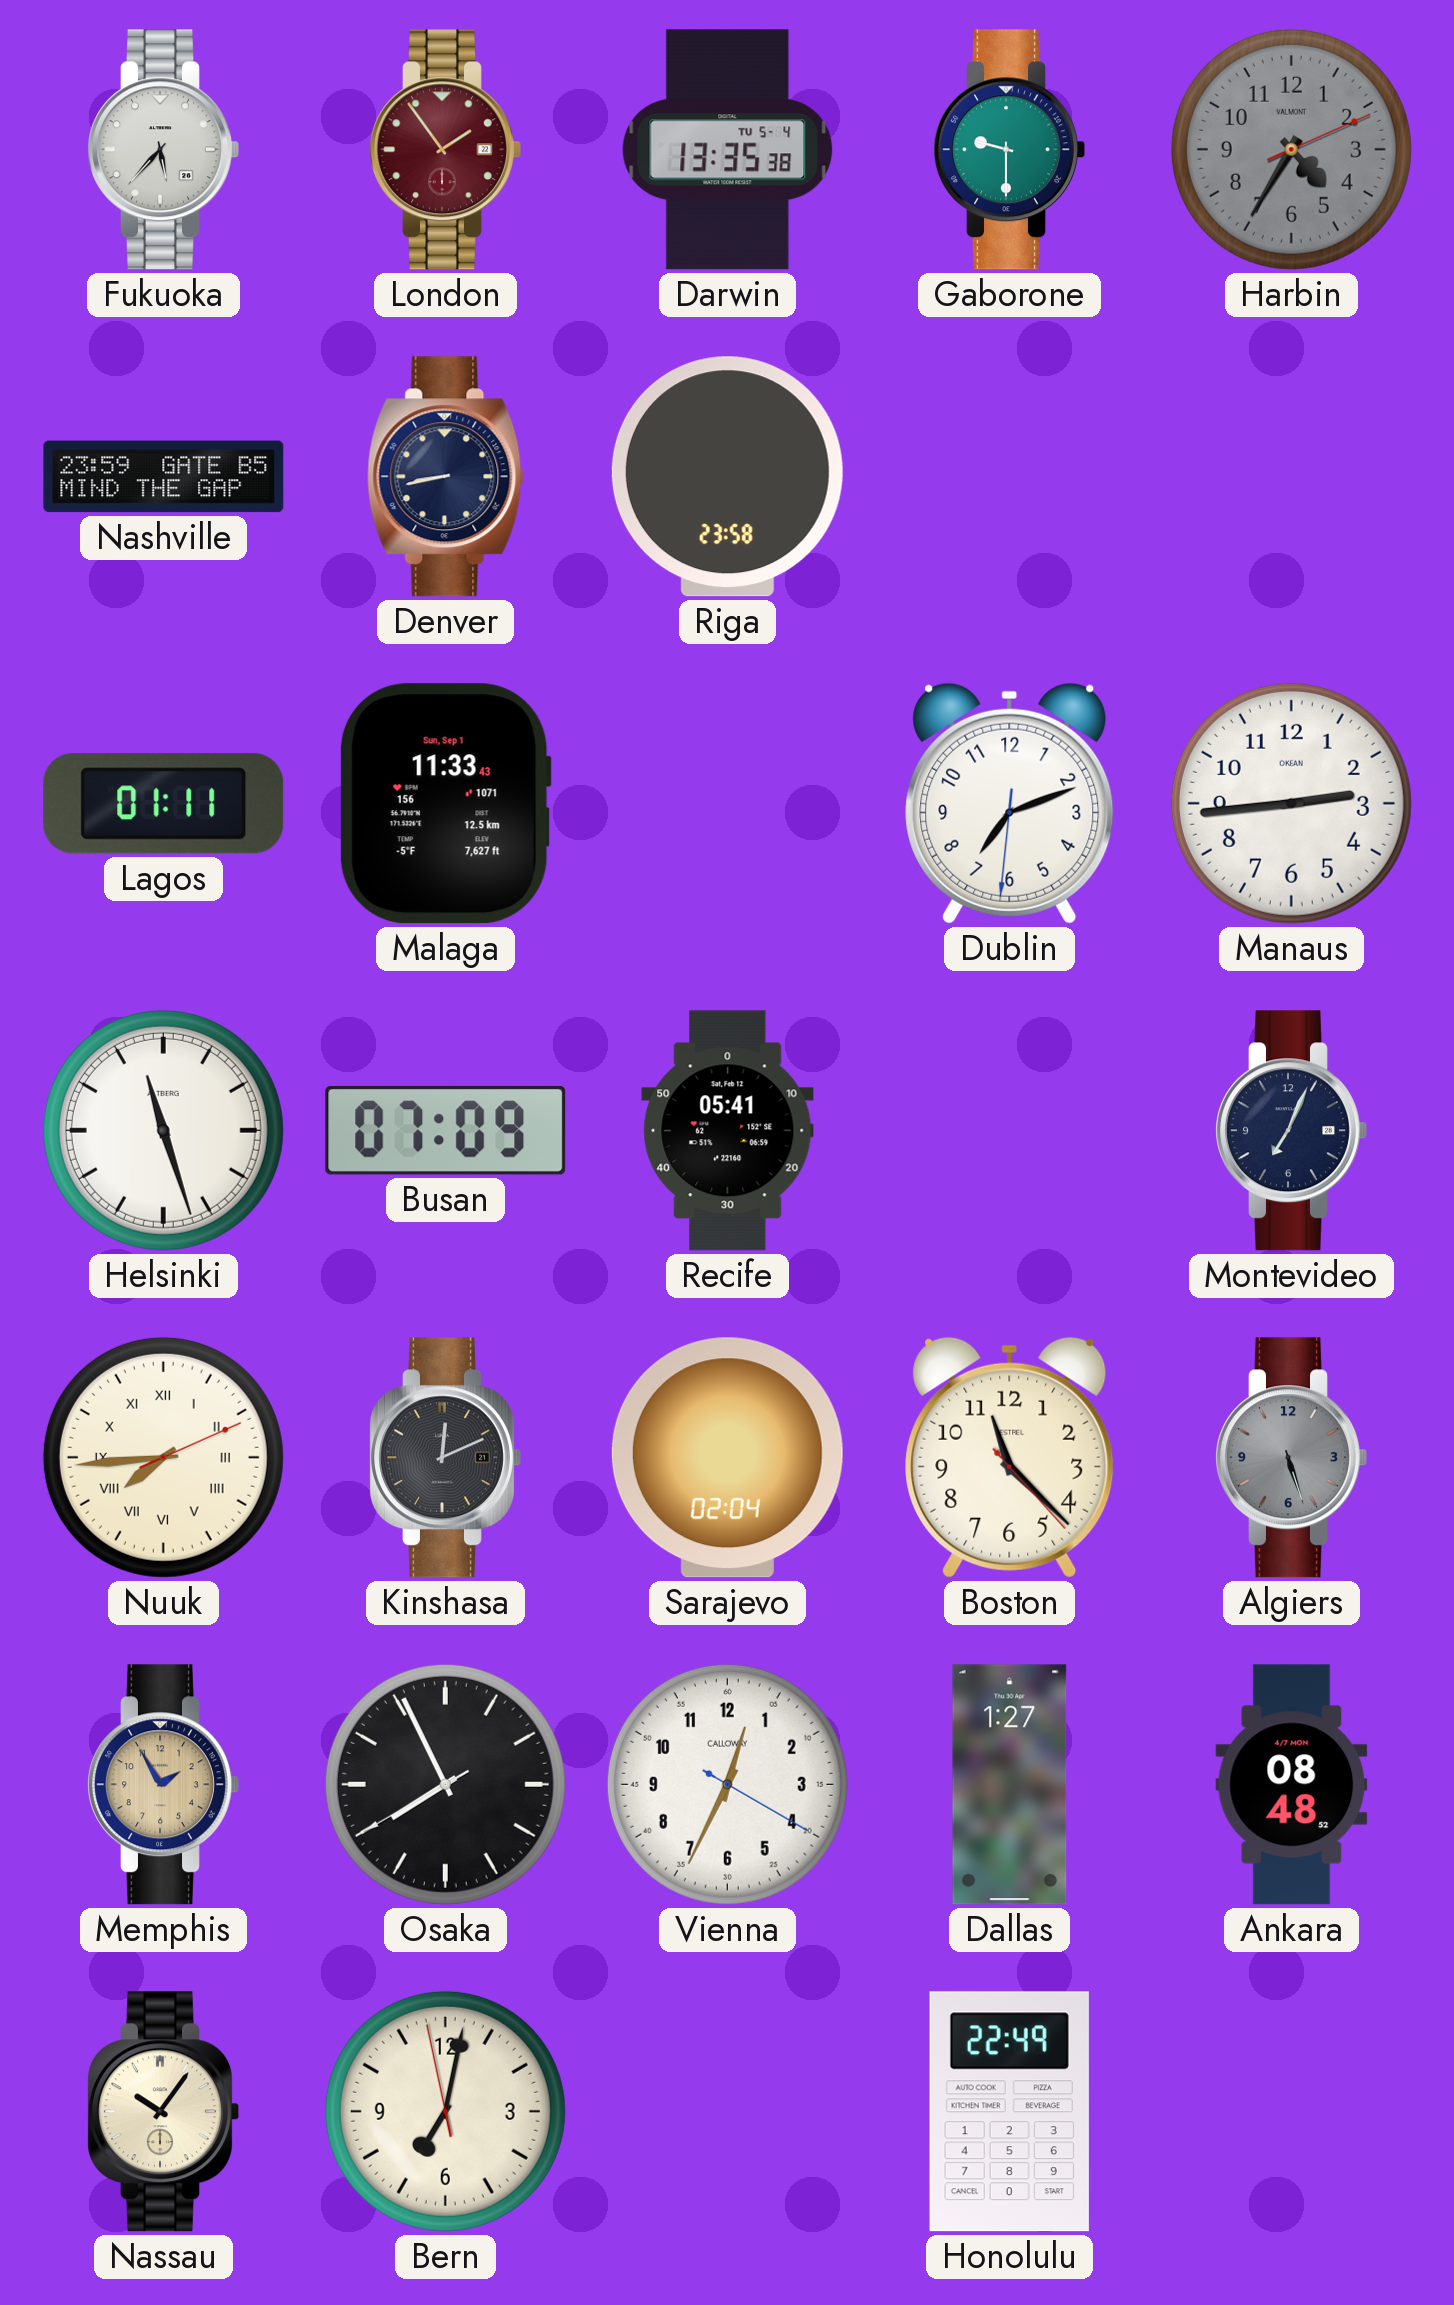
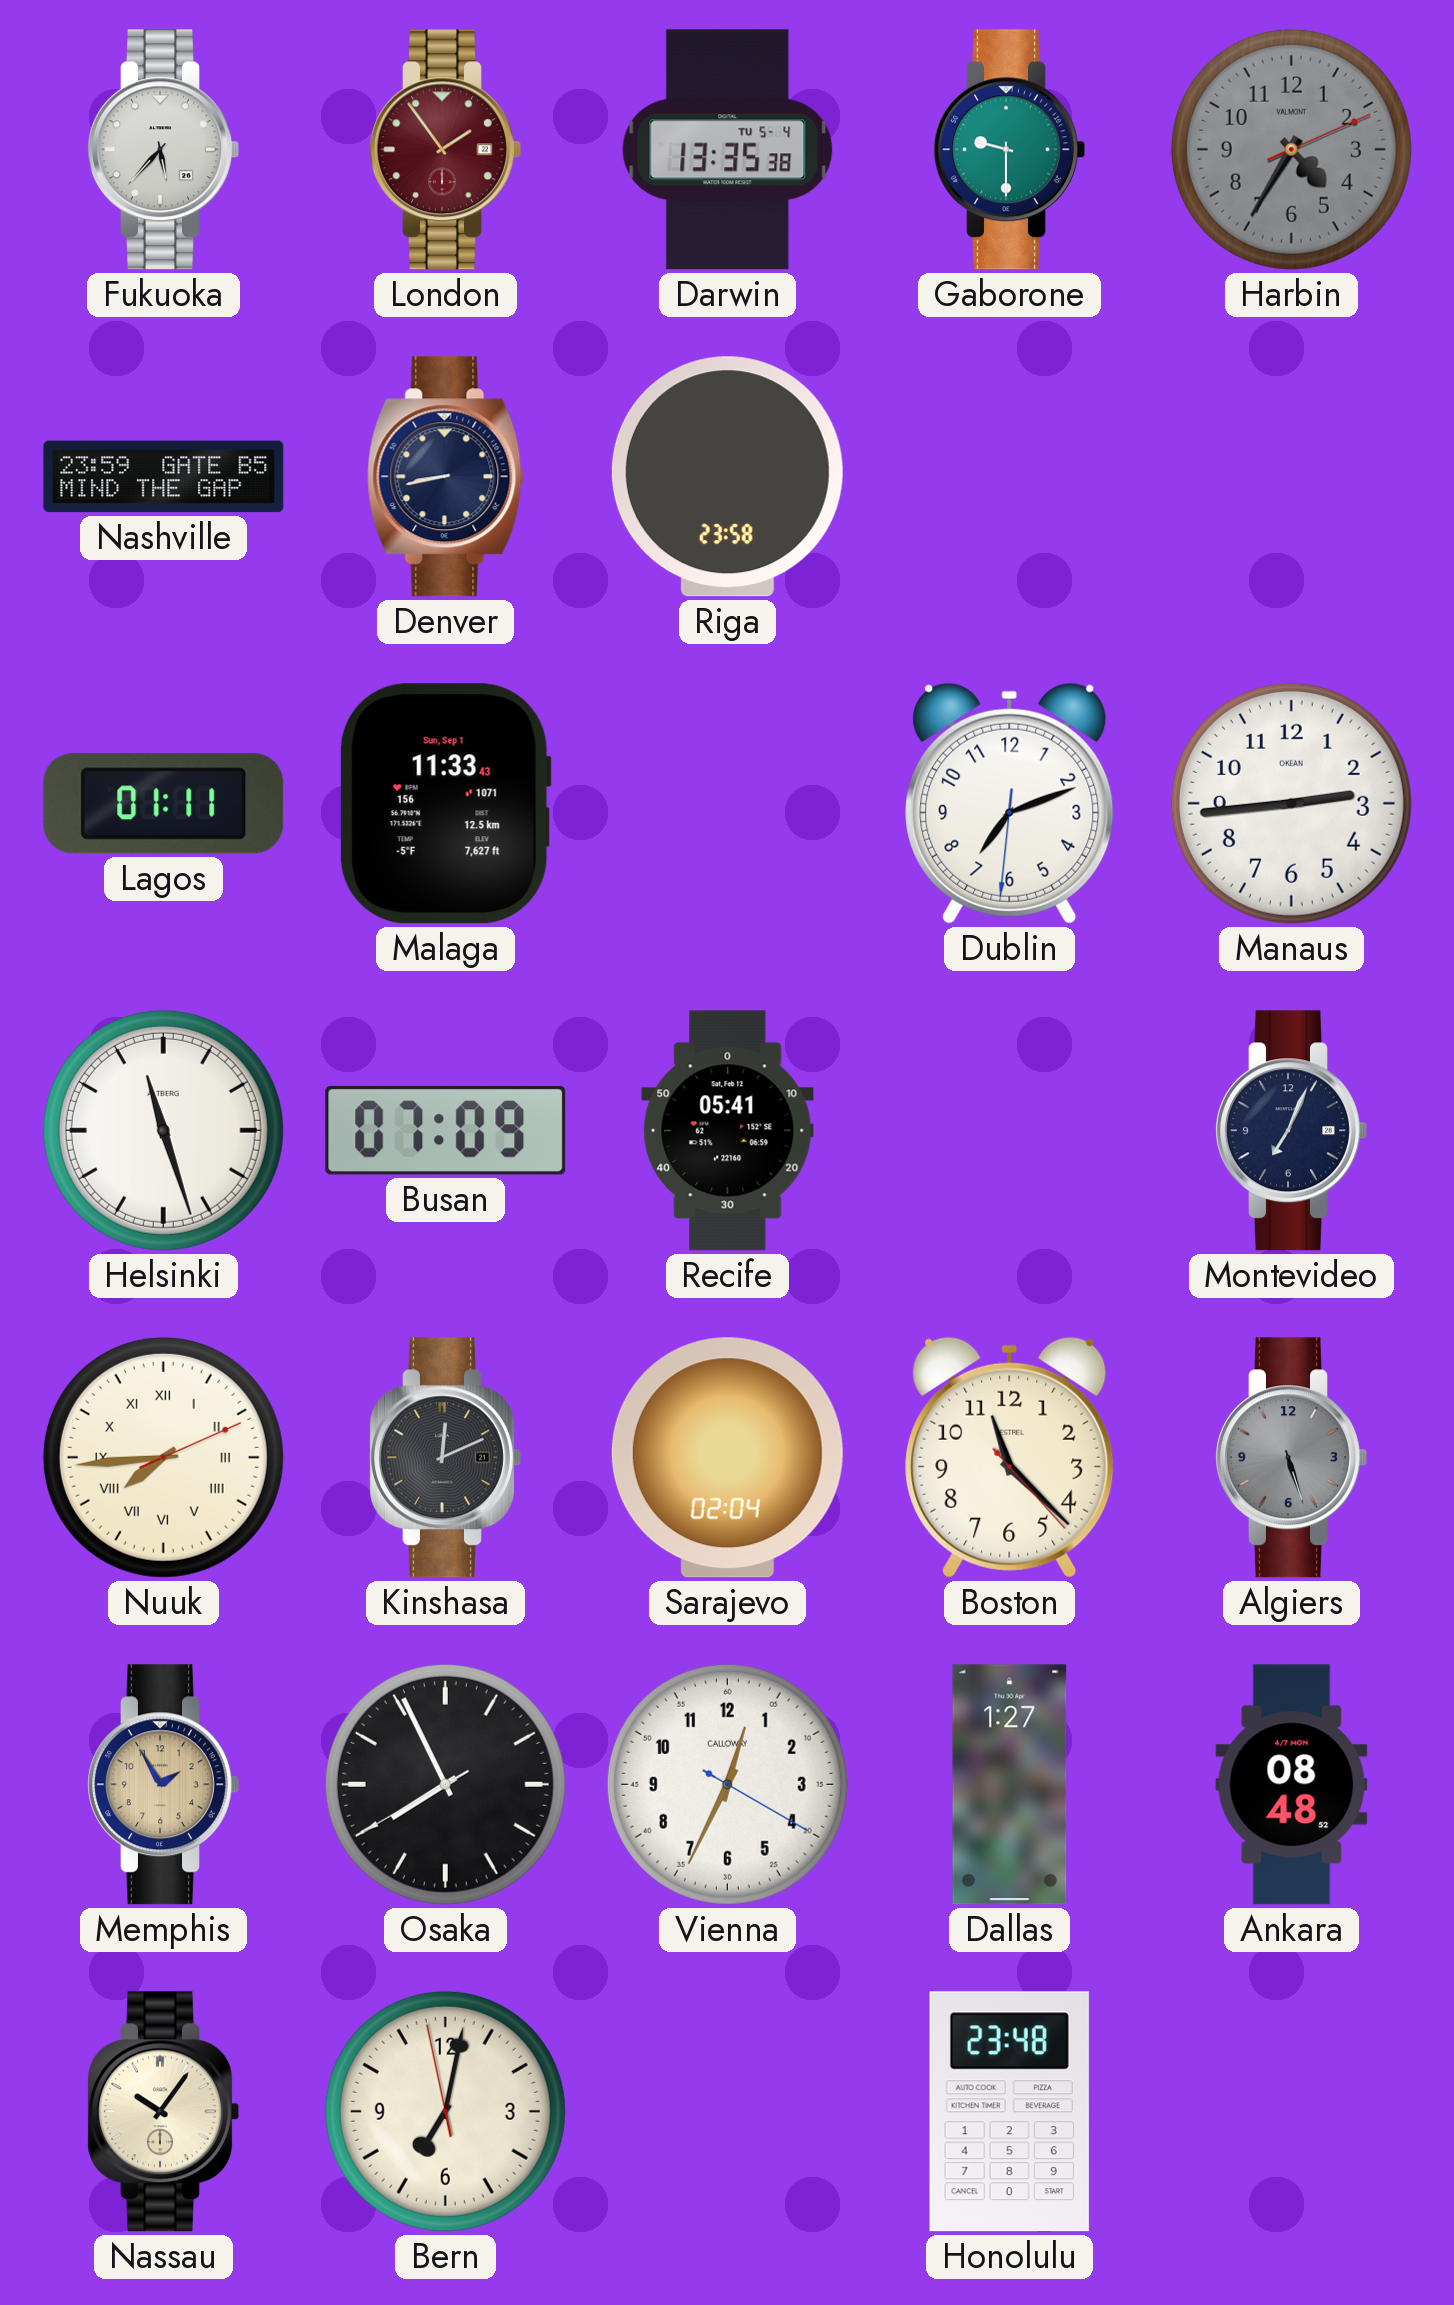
Honolulu: 22:49 -> 23:48
